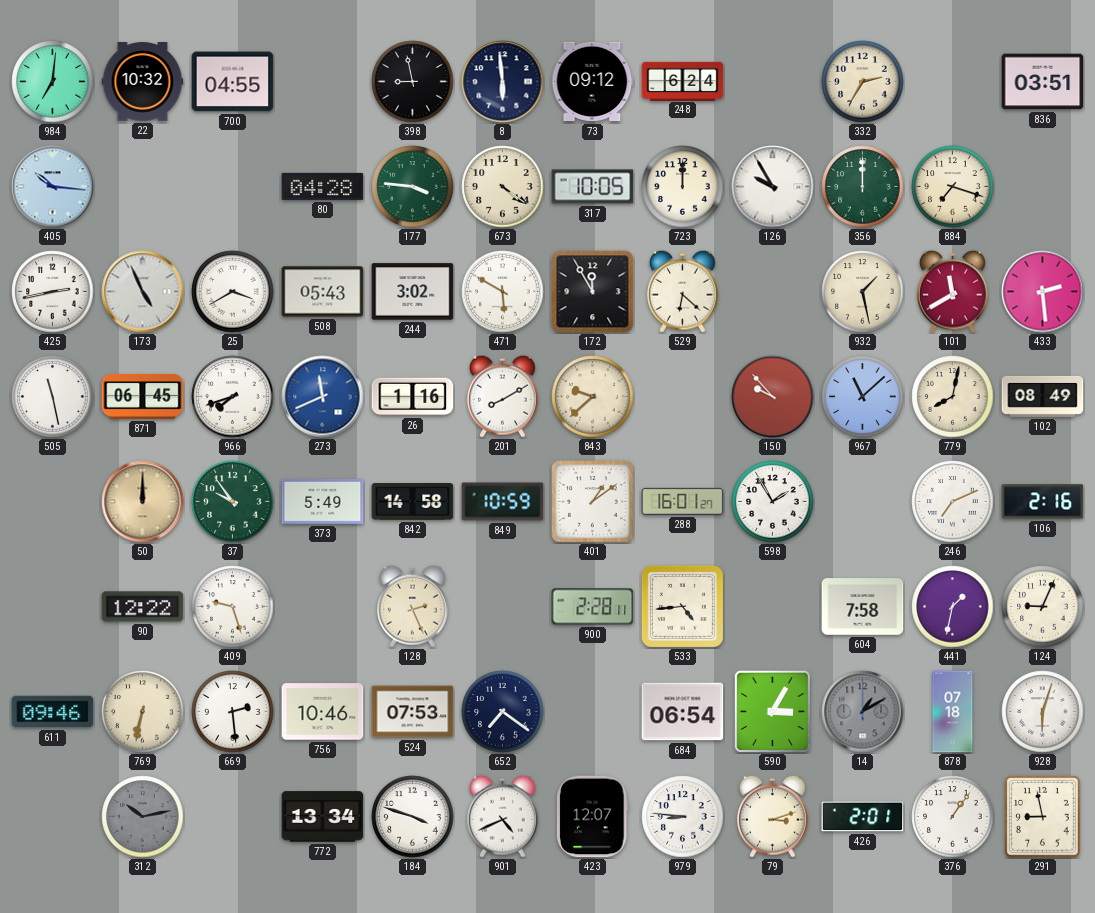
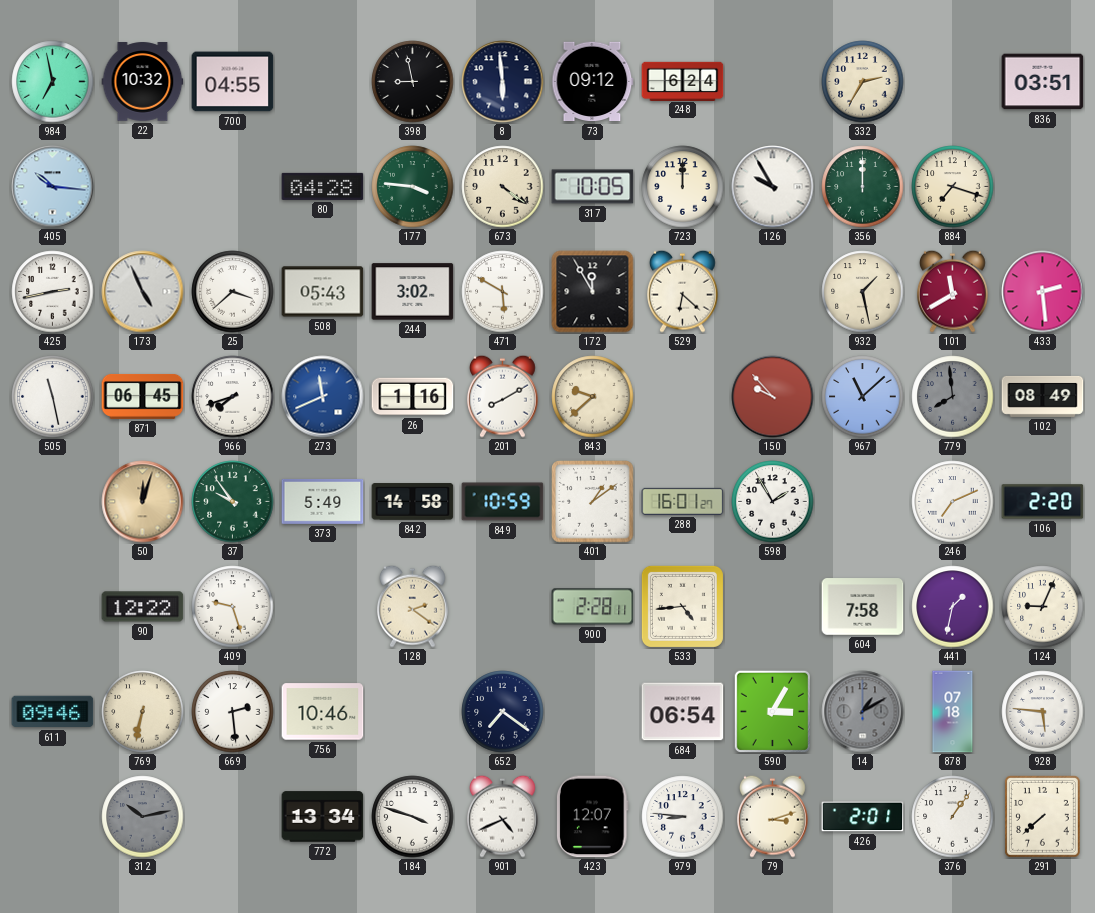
984: 7:01 -> 6:58
25: 3:40 -> 3:38
779: 8:02 -> 7:59
779 dial: cream -> grey
50: 12:00 -> 12:03
106: 2:16 -> 2:20
128: 2:26 -> 2:21
524: 07:53 -> none
928: 6:03 -> 5:46
291: 8:58 -> 7:38
